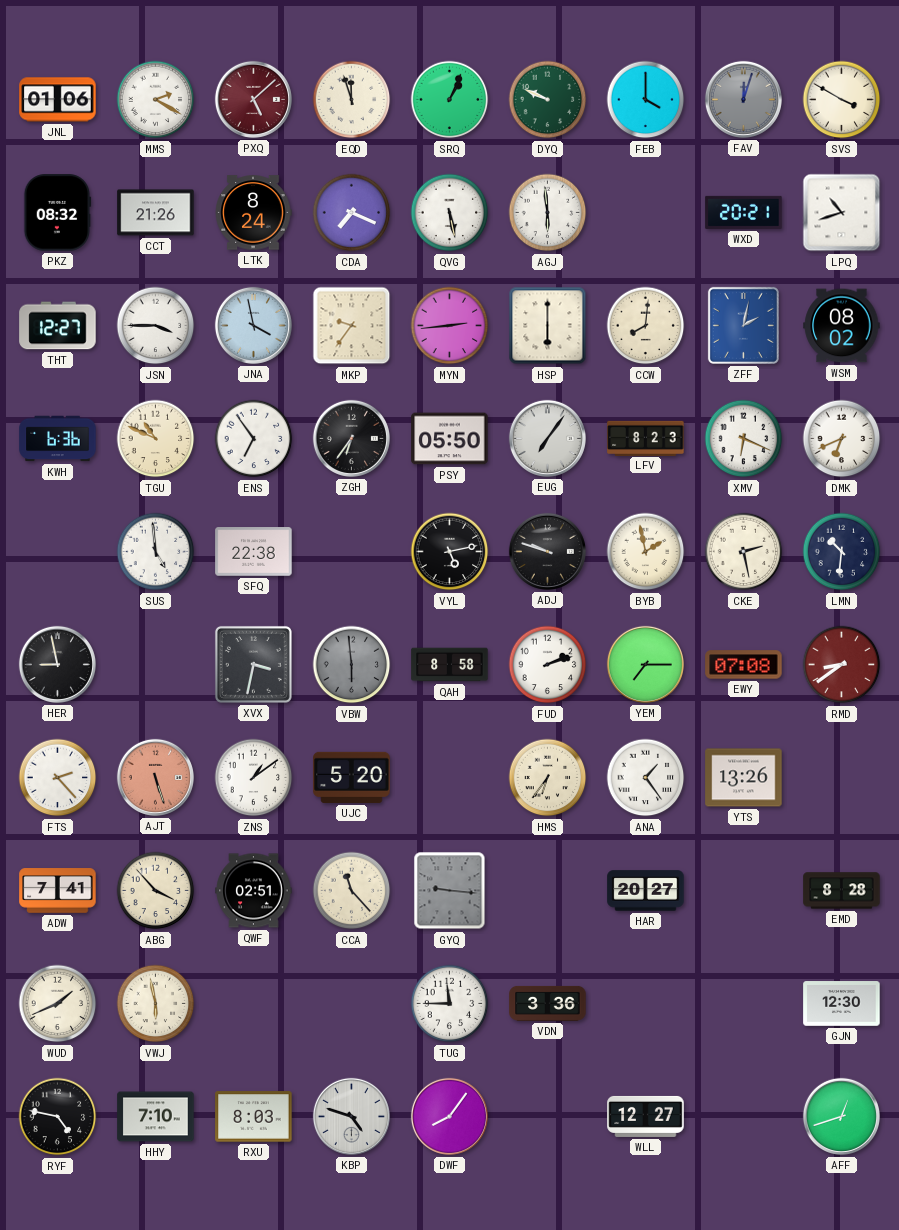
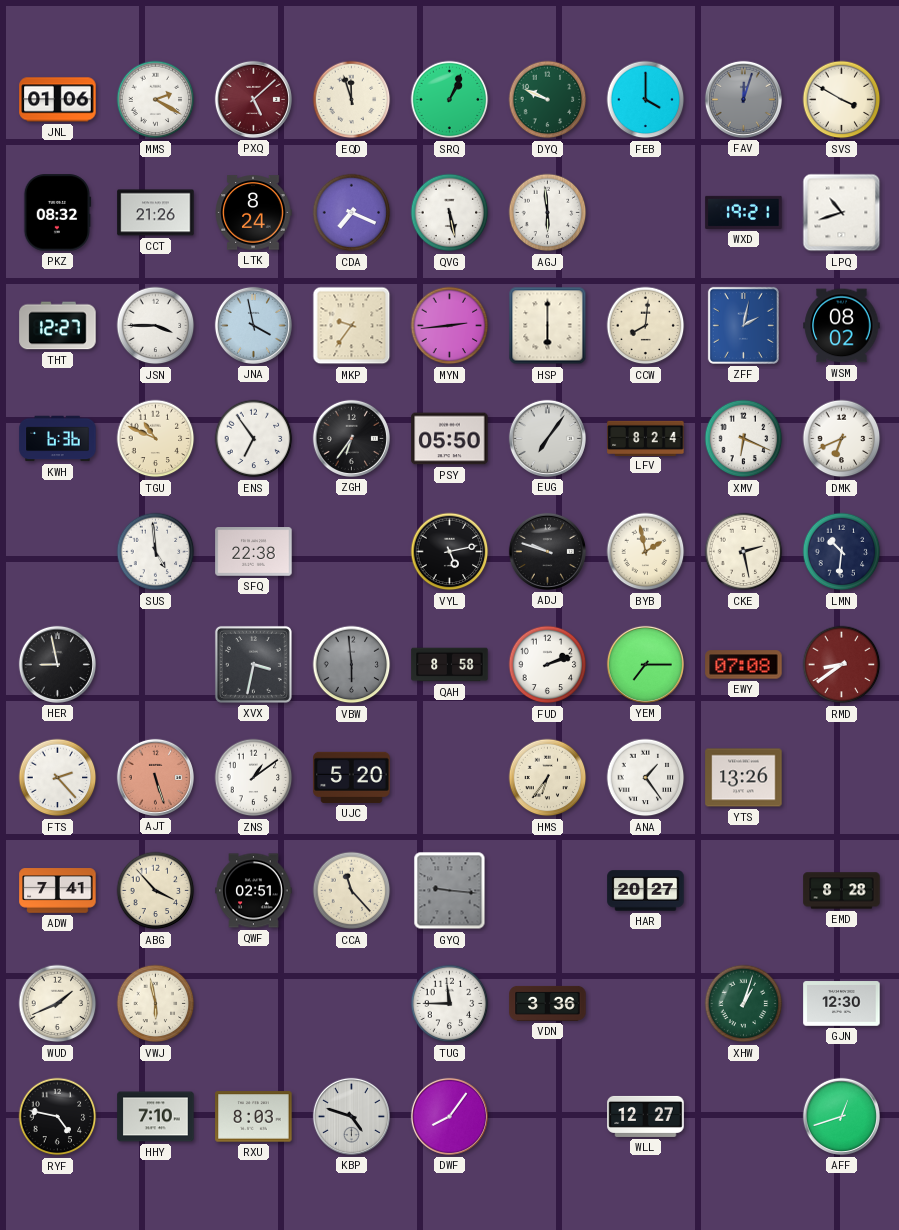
WXD: 20:21 -> 19:21
LFV: 8:23 -> 8:24
XHW: none -> 1:03
